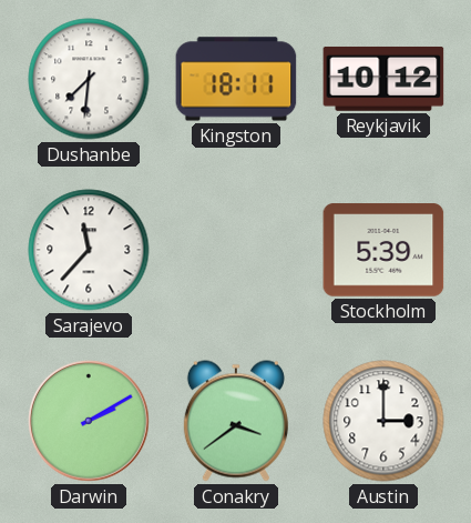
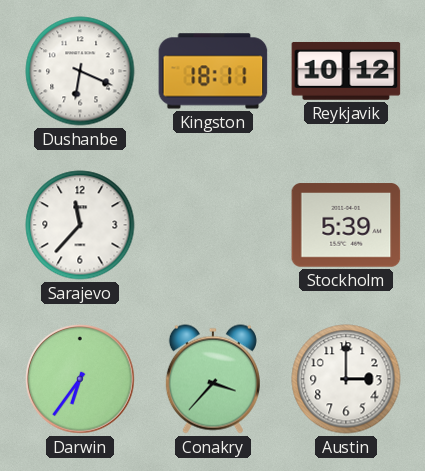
Dushanbe: 7:31 -> 6:19
Darwin: 2:10 -> 6:36
Conakry: 3:39 -> 3:37
